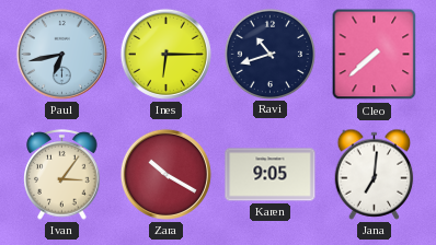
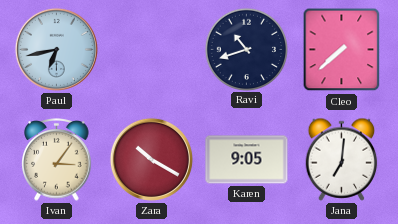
Ines: 6:15 -> none
